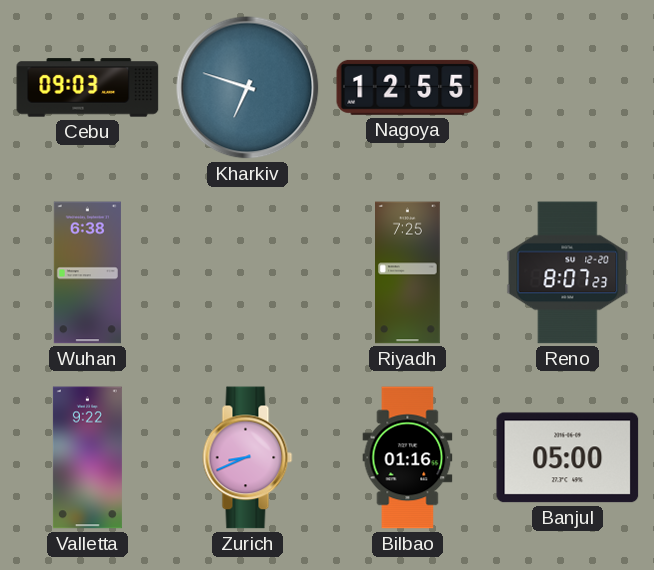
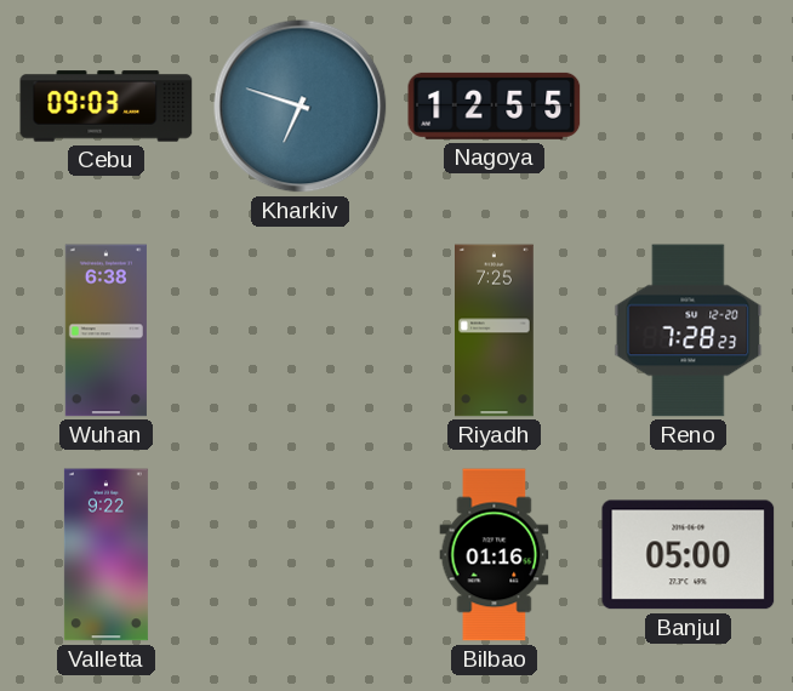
Reno: 8:07 -> 7:28
Zurich: 8:41 -> none
